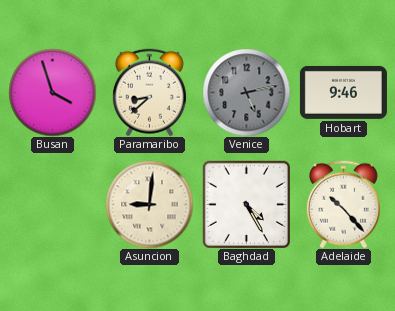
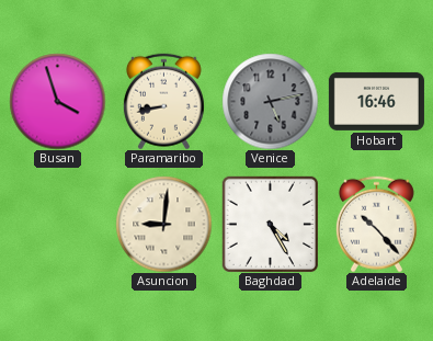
Paramaribo: 8:38 -> 8:43
Hobart: 9:46 -> 16:46
